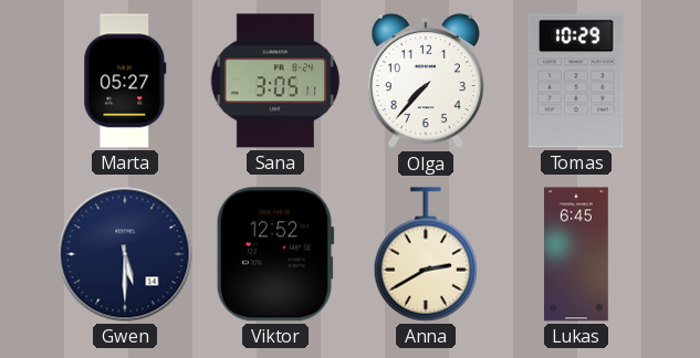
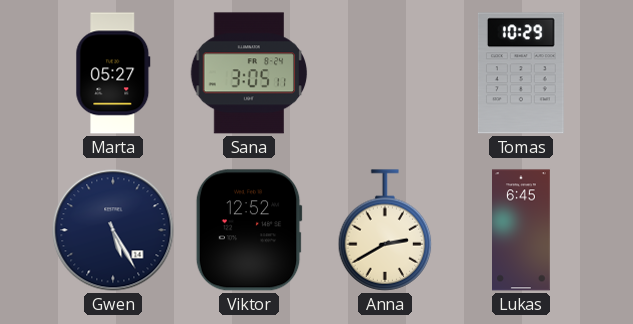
Olga: 7:37 -> none
Gwen: 5:30 -> 5:25
